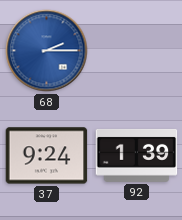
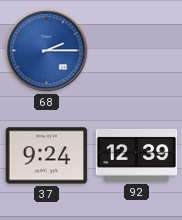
92: 1:39 -> 12:39
